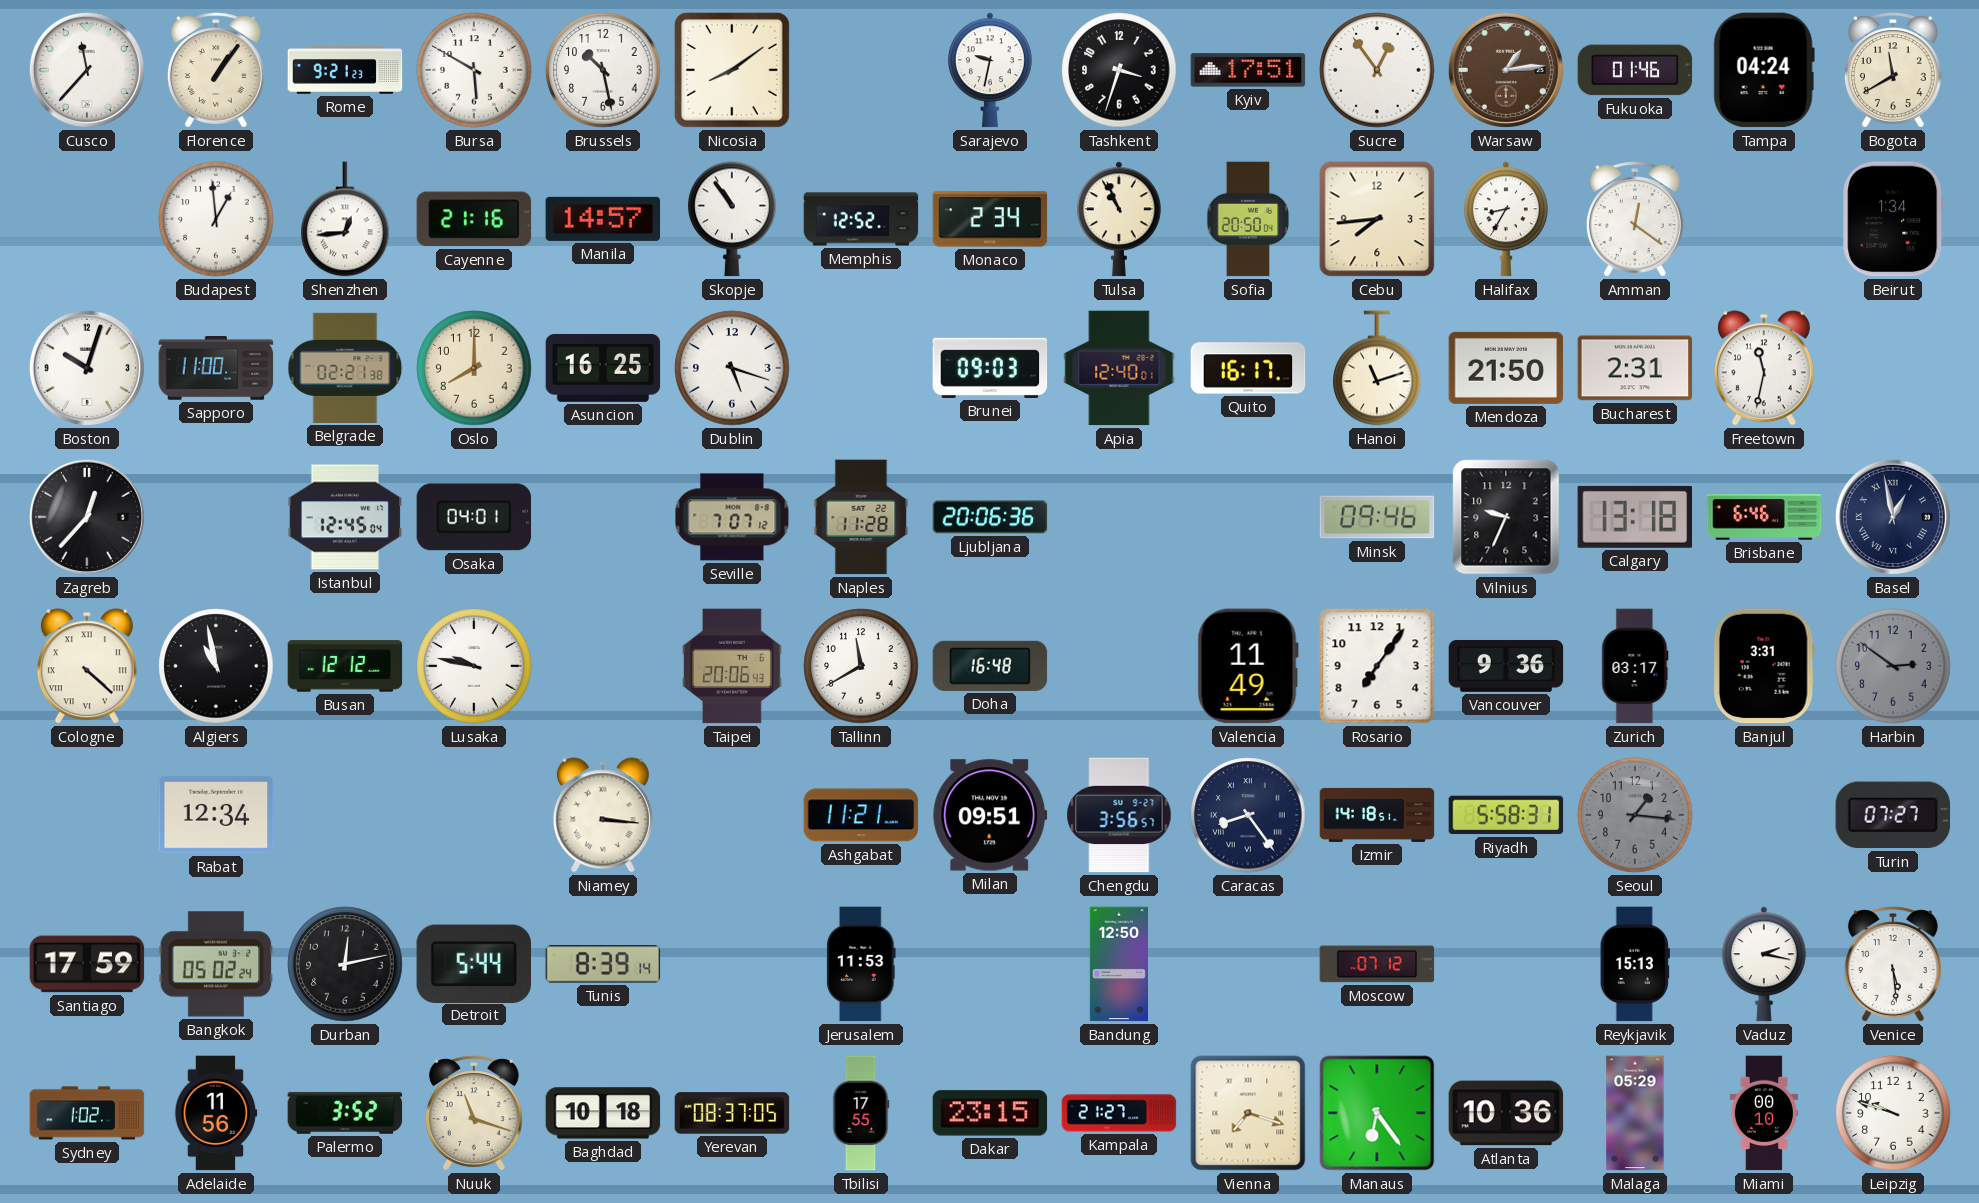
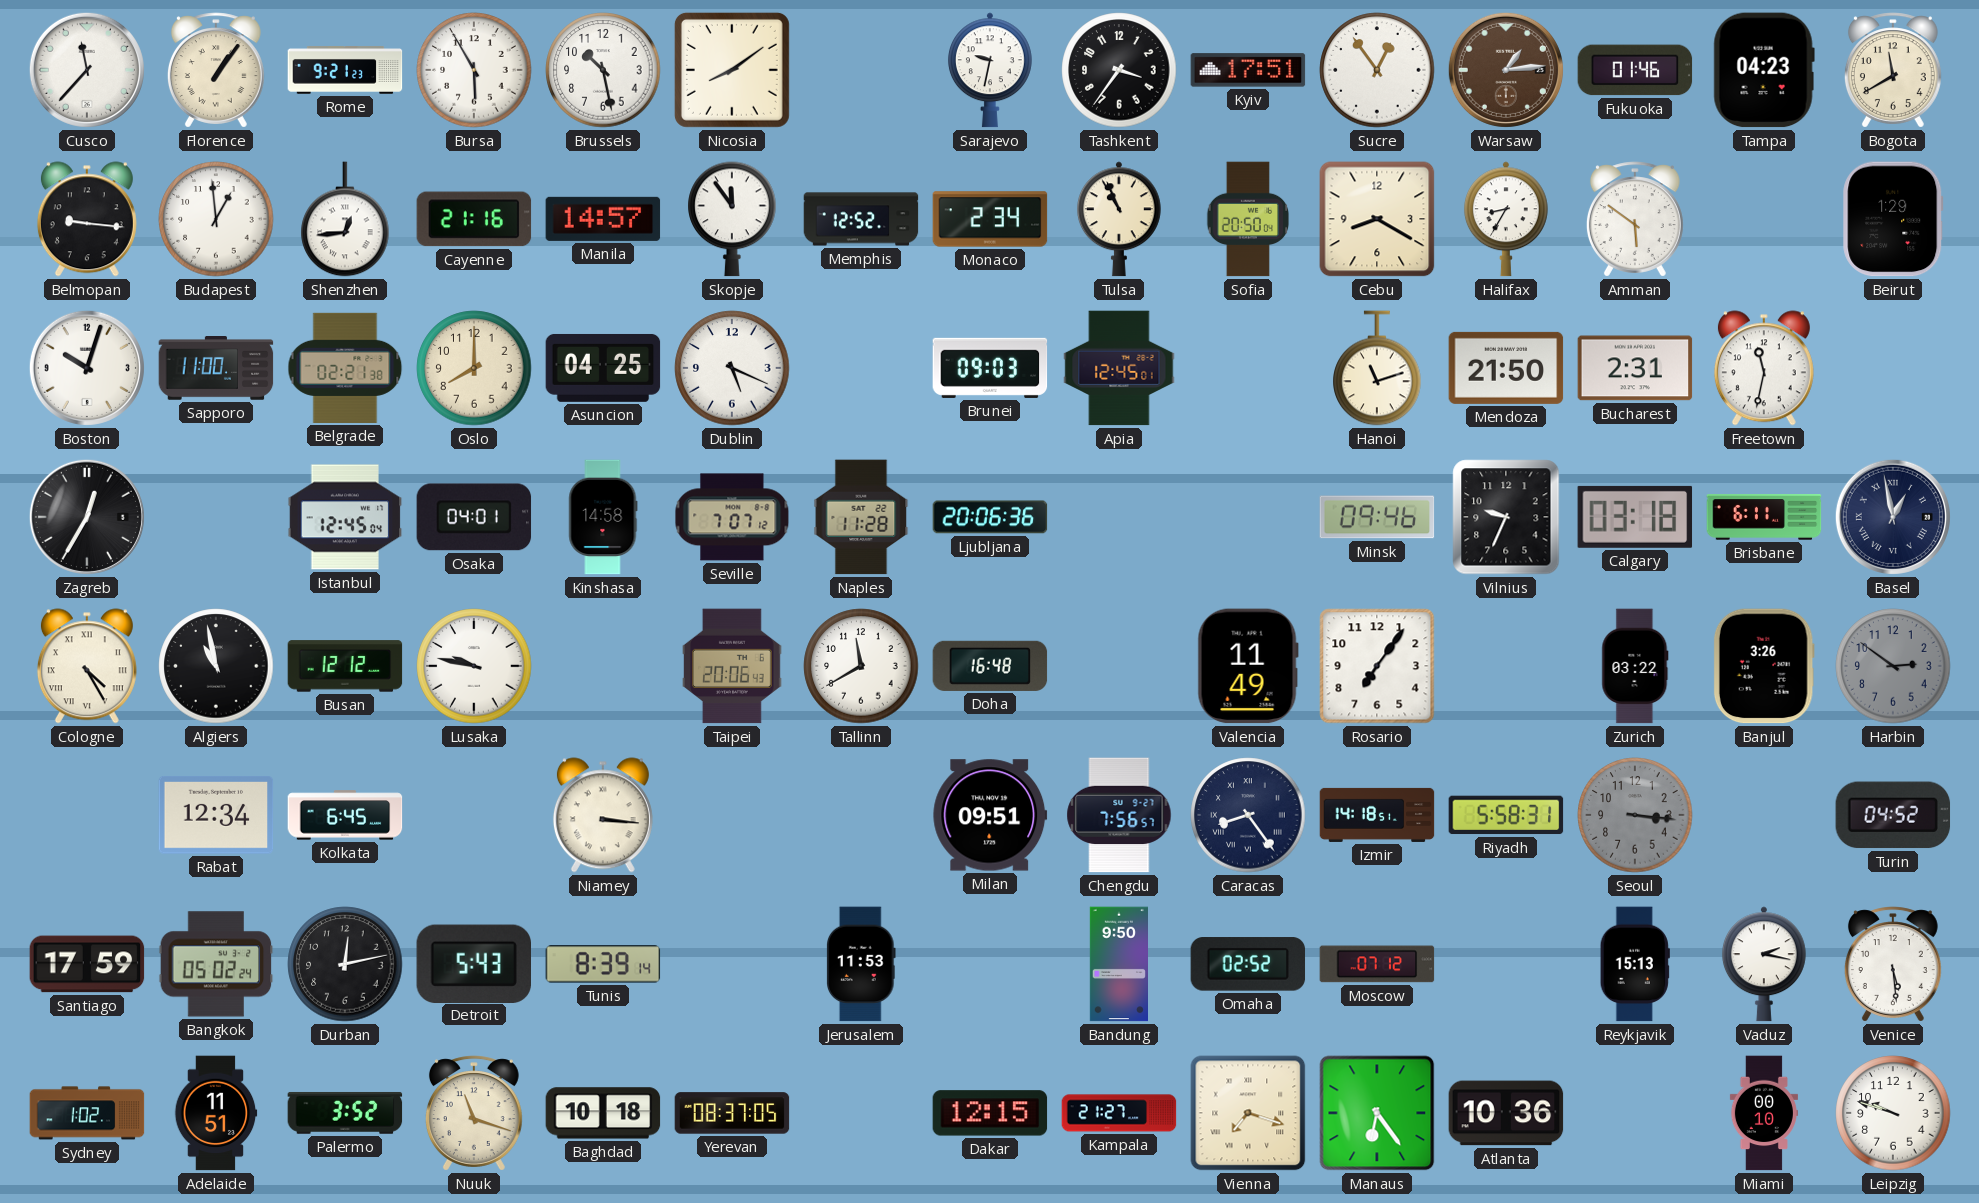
Bursa: 5:50 -> 5:55
Tashkent: 3:33 -> 3:36
Tampa: 04:24 -> 04:23
Belmopan: none -> 9:16
Skopje: 10:54 -> 11:54
Cebu: 7:44 -> 8:20
Amman: 12:21 -> 5:51
Beirut: 1:34 -> 1:29
Asuncion: 16:25 -> 04:25
Dublin: 5:18 -> 5:19
Apia: 12:40 -> 12:45
Quito: 16:17 -> none
Zagreb: 12:37 -> 12:35
Kinshasa: none -> 14:58
Calgary: 13:18 -> 03:18
Brisbane: 6:46 -> 6:11
Cologne: 4:22 -> 4:25
Vancouver: 9:36 -> none
Zurich: 03:17 -> 03:22
Banjul: 3:31 -> 3:26
Kolkata: none -> 6:45
Ashgabat: 11:21 -> none
Chengdu: 3:56 -> 7:56
Seoul: 1:16 -> 3:16
Turin: 07:27 -> 04:52
Detroit: 5:44 -> 5:43
Bandung: 12:50 -> 9:50
Omaha: none -> 02:52
Adelaide: 11:56 -> 11:51
Tbilisi: 17:55 -> none
Dakar: 23:15 -> 12:15
Malaga: 05:29 -> none
